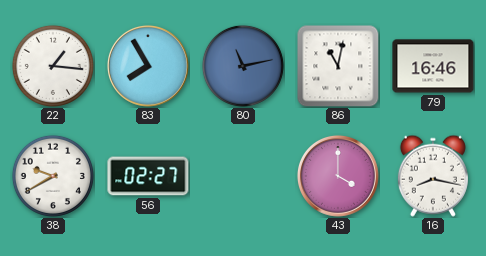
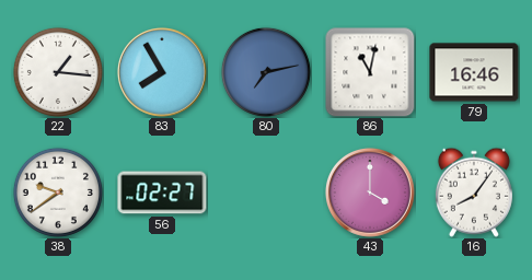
80: 11:13 -> 7:13
38: 9:40 -> 9:39
16: 8:17 -> 8:06
